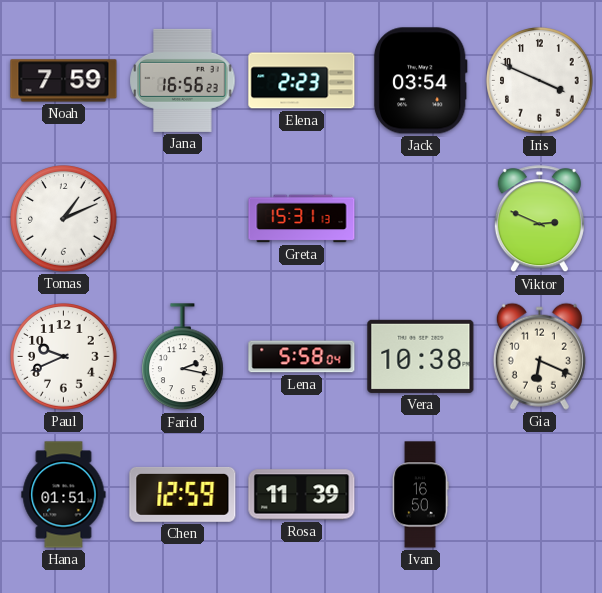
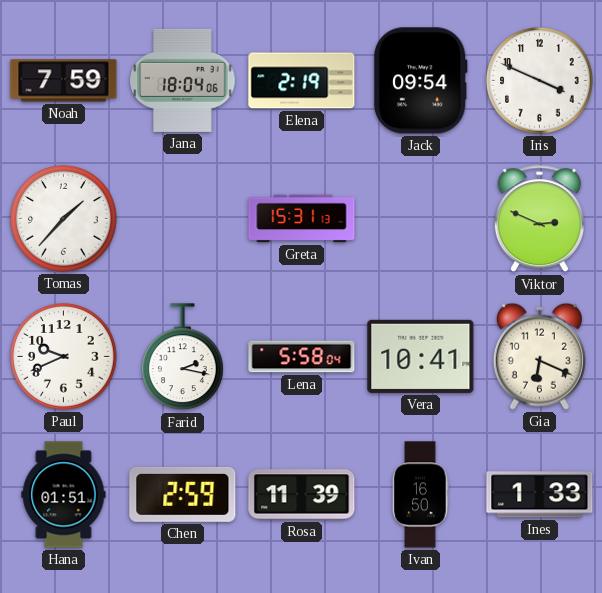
Jana: 16:56 -> 18:04
Elena: 2:23 -> 2:19
Jack: 03:54 -> 09:54
Tomas: 1:11 -> 1:37
Vera: 10:38 -> 10:41
Chen: 12:59 -> 2:59
Ines: none -> 1:33
